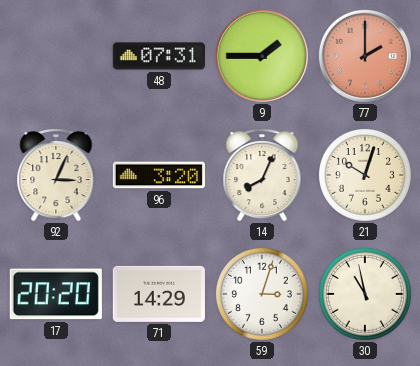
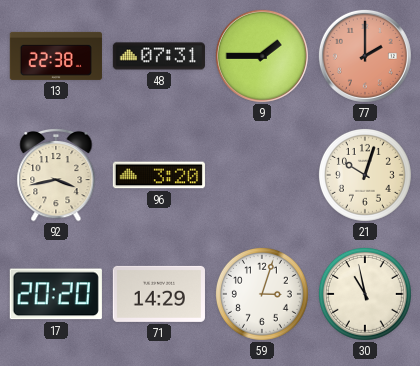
13: none -> 22:38
92: 3:04 -> 3:43
14: 8:04 -> none
